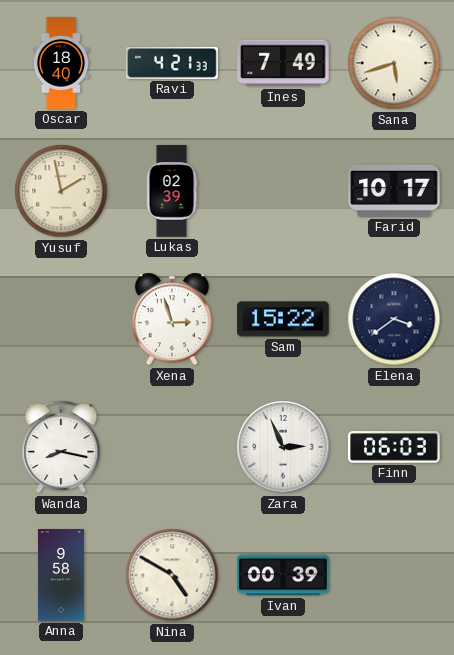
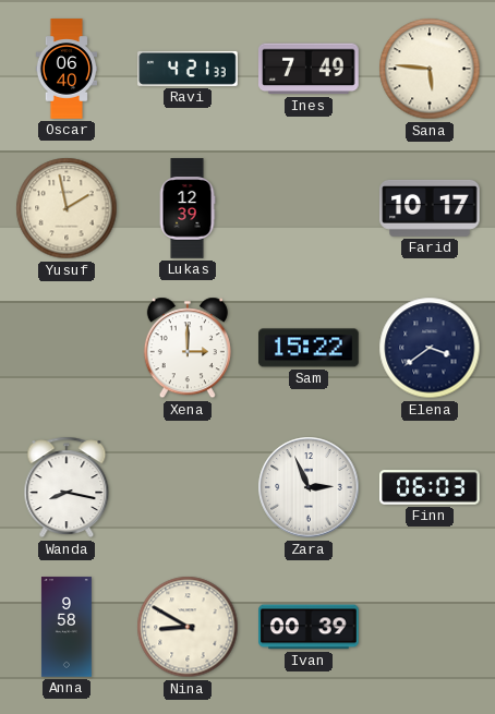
Oscar: 18:40 -> 06:40
Sana: 5:42 -> 5:46
Lukas: 02:39 -> 12:39
Xena: 2:57 -> 3:00
Nina: 4:50 -> 8:50
